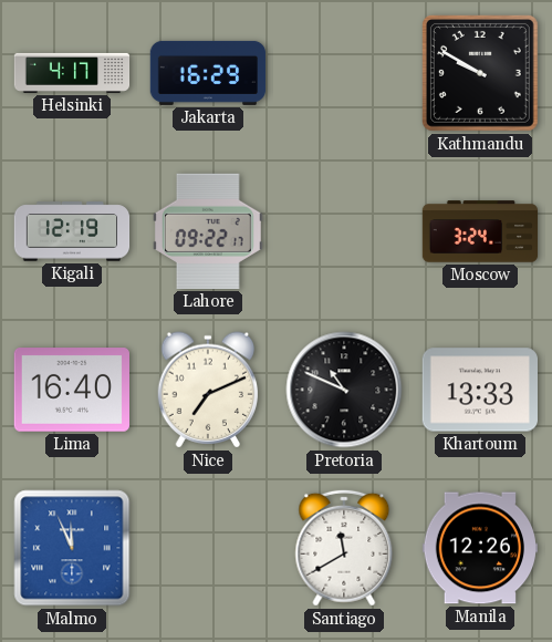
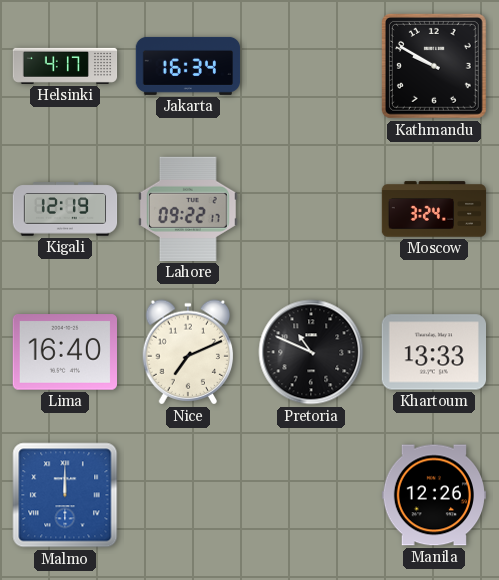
Jakarta: 16:29 -> 16:34
Malmo: 11:56 -> 12:00
Santiago: 11:40 -> none
